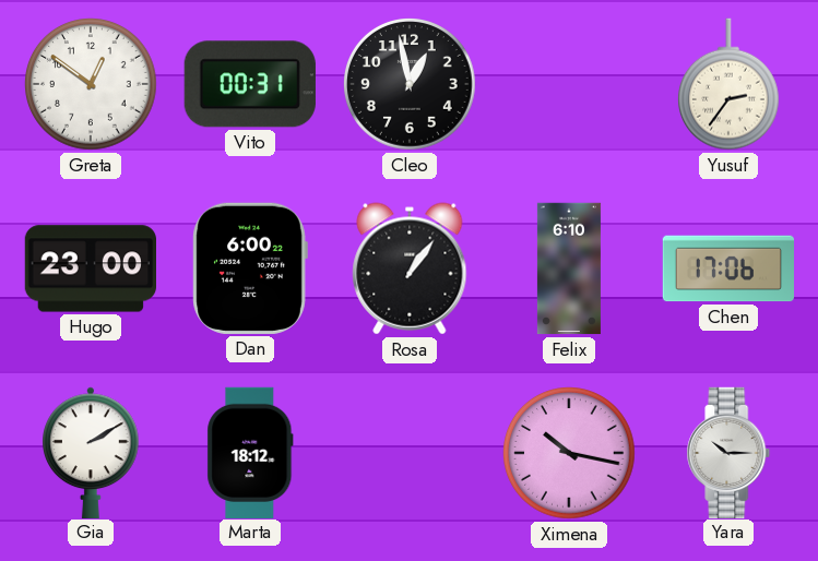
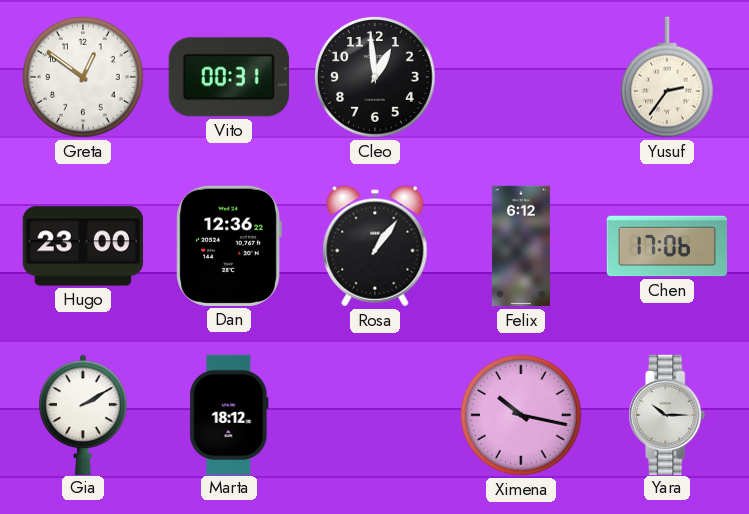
Cleo: 12:58 -> 12:59
Dan: 6:00 -> 12:36
Felix: 6:10 -> 6:12
